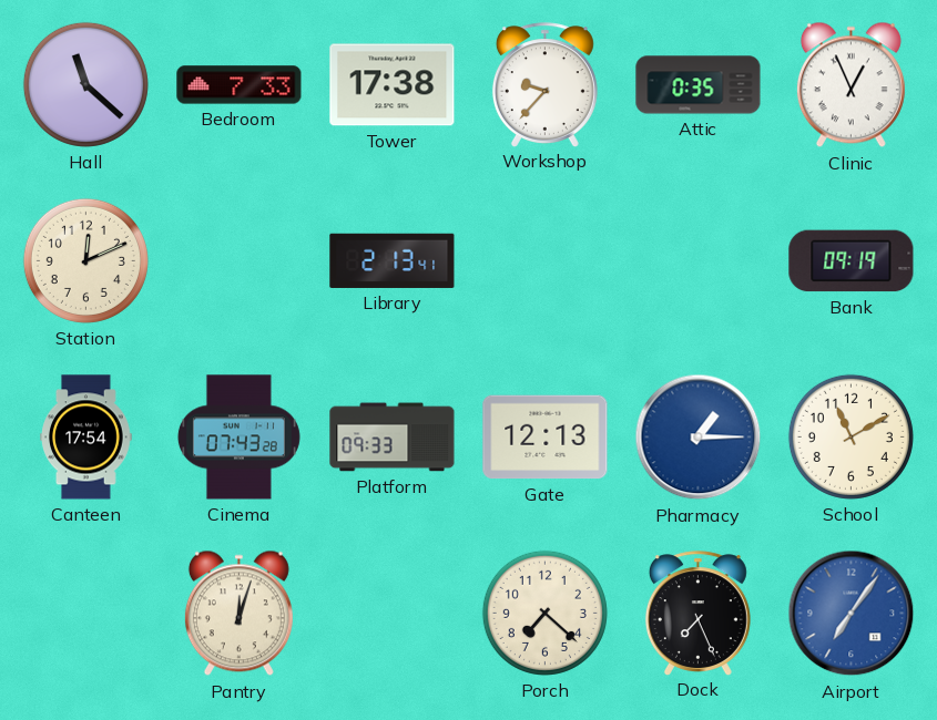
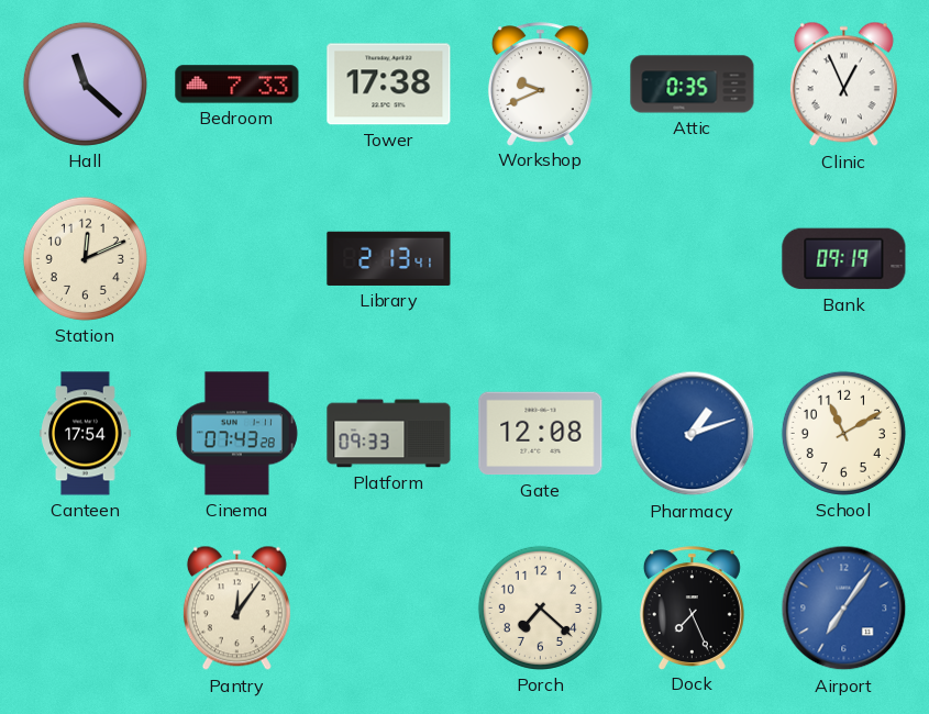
Workshop: 9:37 -> 9:41
Gate: 12:13 -> 12:08
Pharmacy: 1:15 -> 1:12
Pantry: 12:03 -> 12:06
